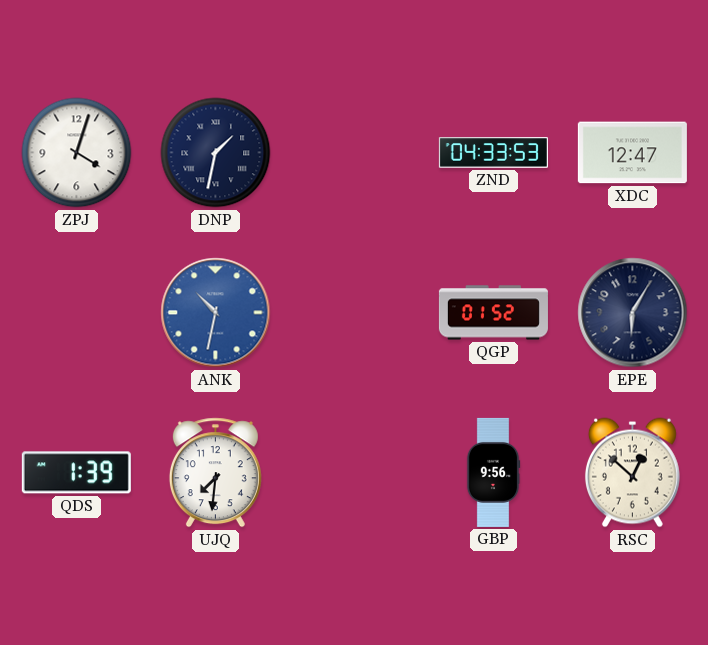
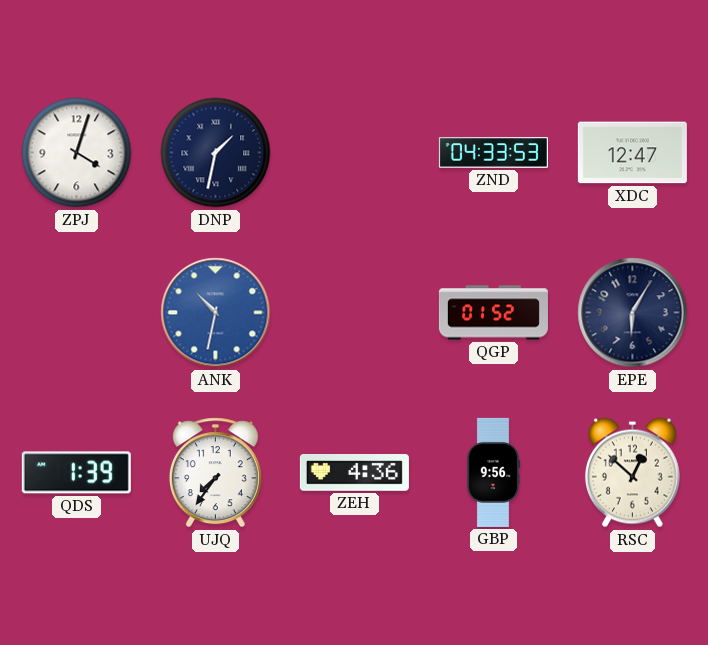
UJQ: 7:31 -> 7:36
ZEH: none -> 4:36
